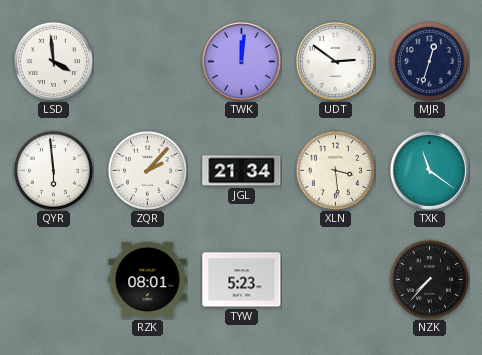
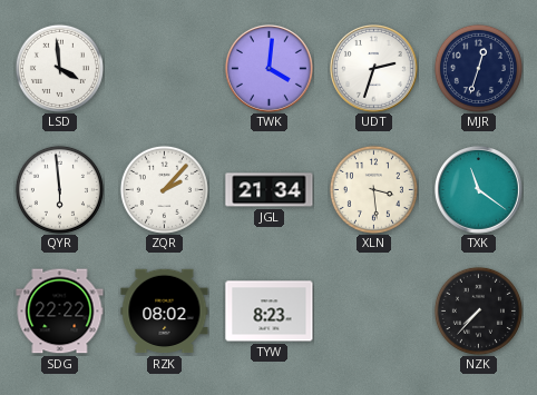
TWK: 12:01 -> 4:01
UDT: 2:51 -> 2:33
SDG: none -> 22:22
RZK: 08:01 -> 08:02
TYW: 5:23 -> 8:23
